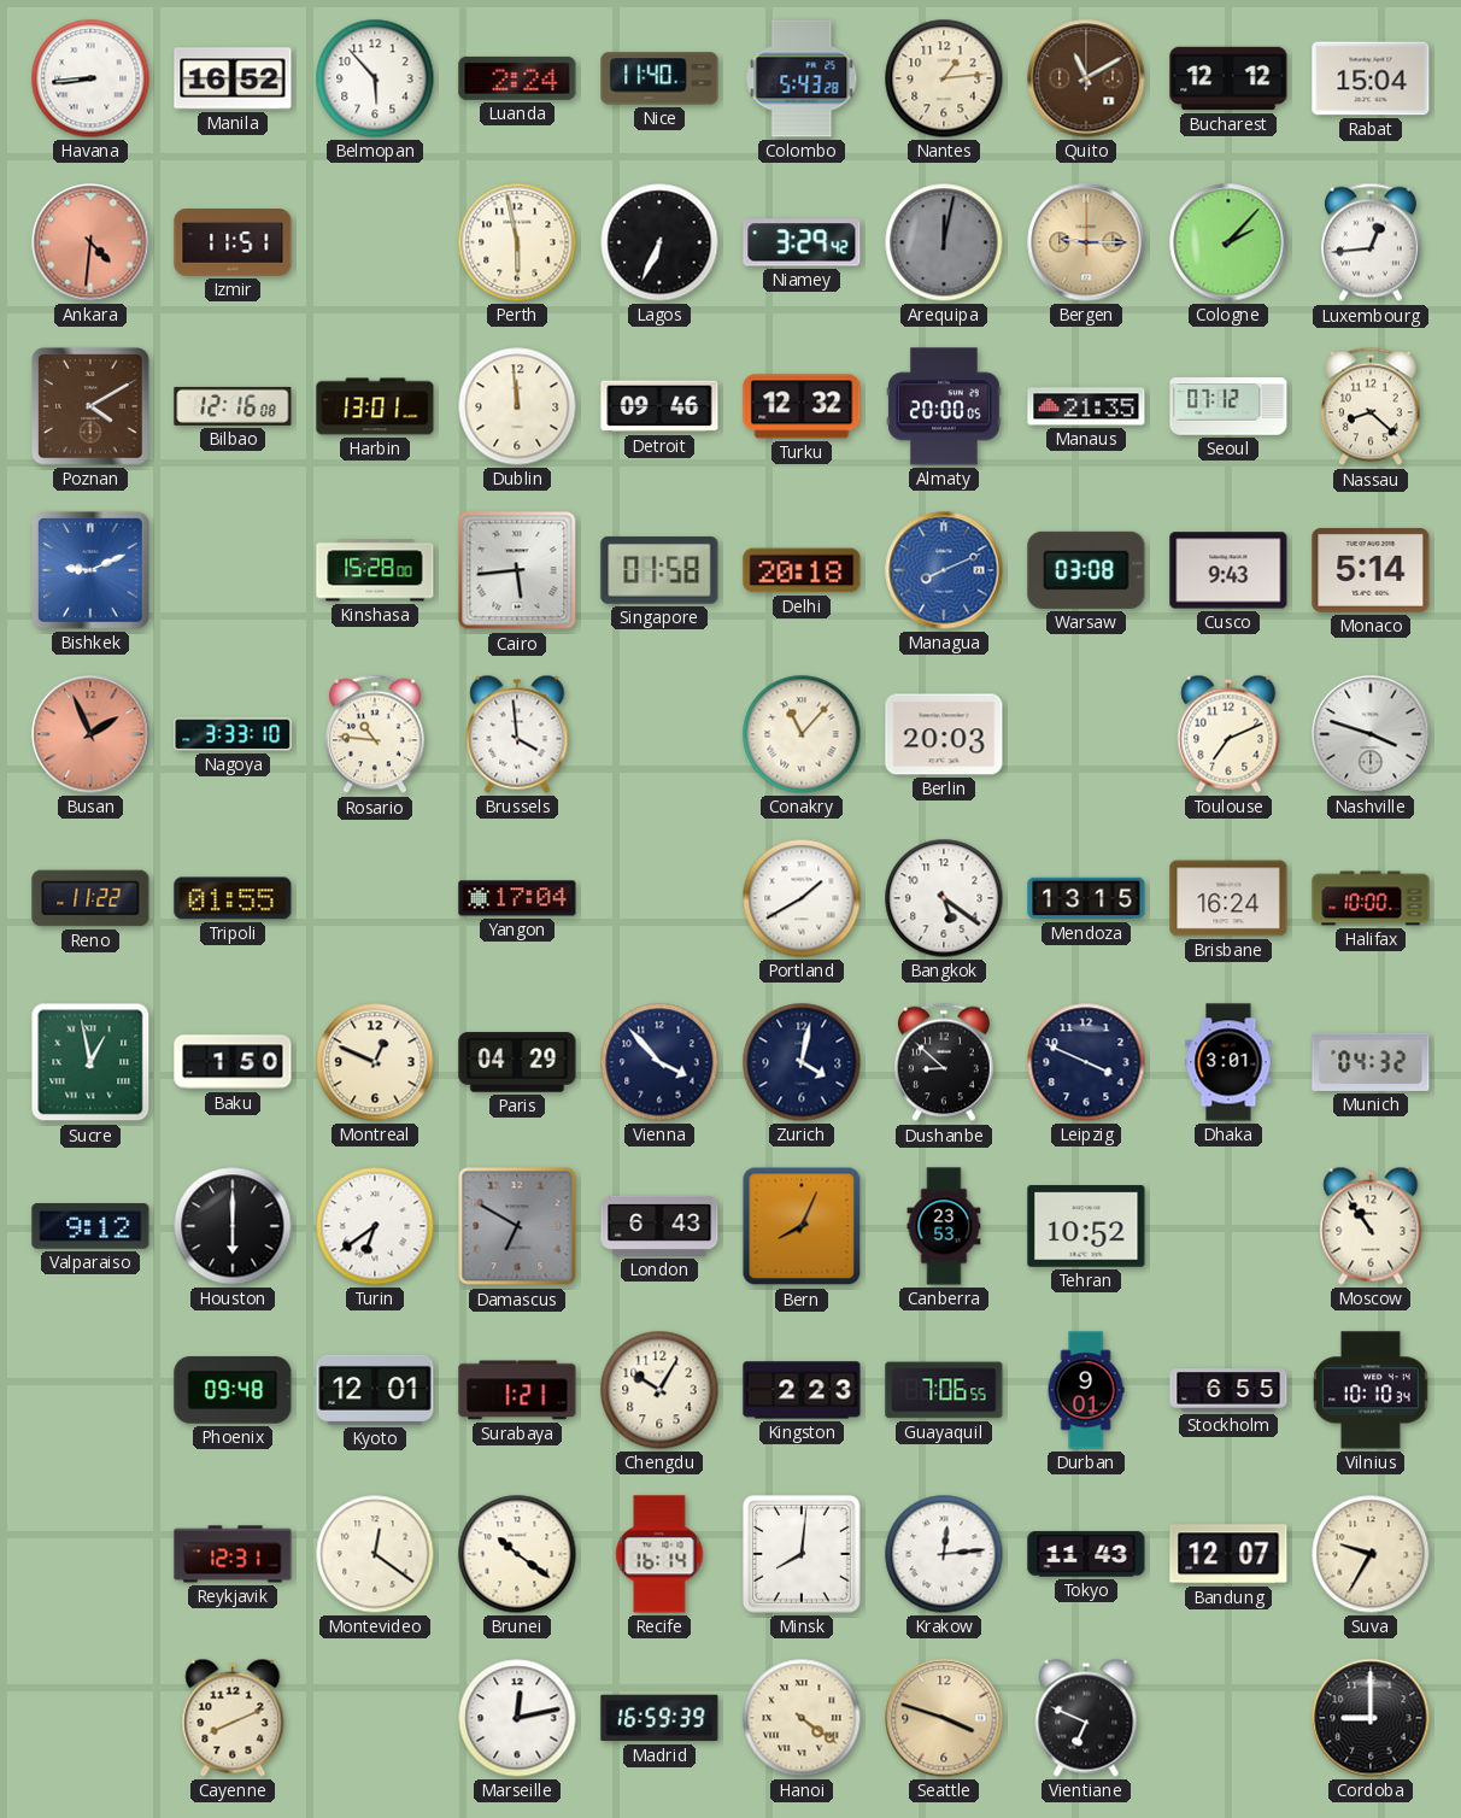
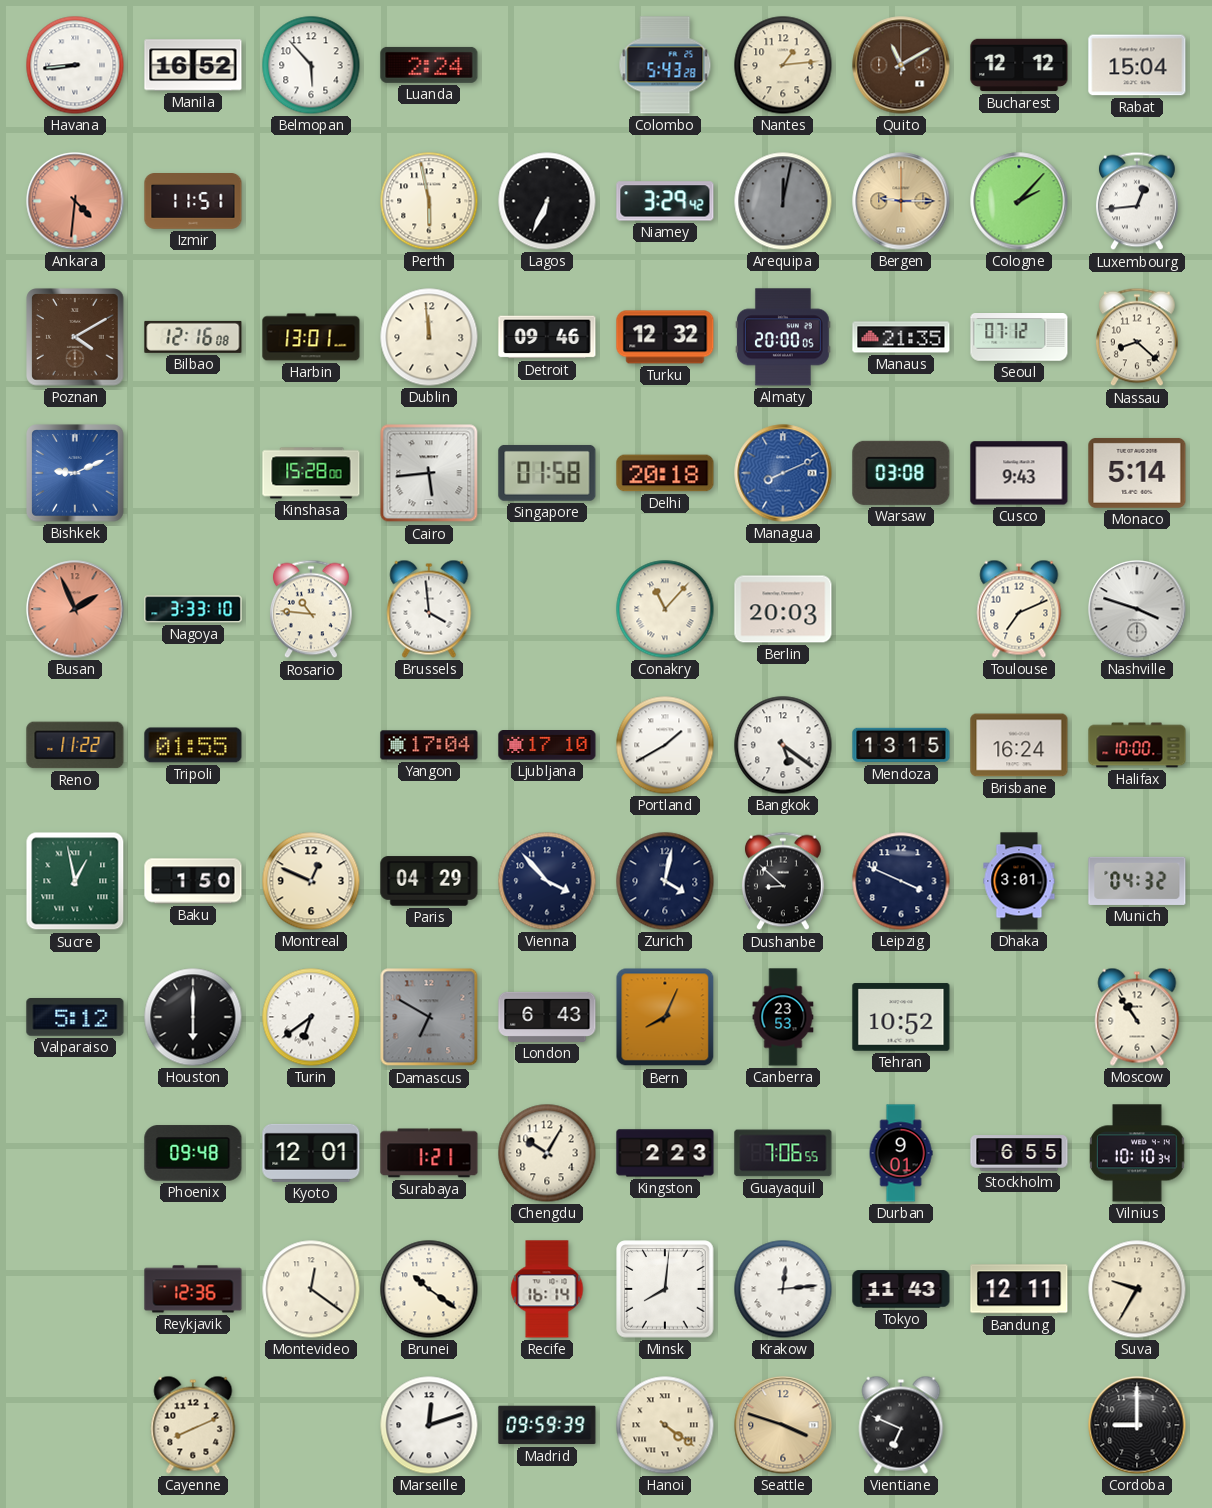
Nice: 11:40 -> none
Ljubljana: none -> 17:10
Valparaiso: 9:12 -> 5:12
Reykjavik: 12:31 -> 12:36
Bandung: 12:07 -> 12:11
Marseille: 12:13 -> 12:12
Madrid: 16:59 -> 09:59
